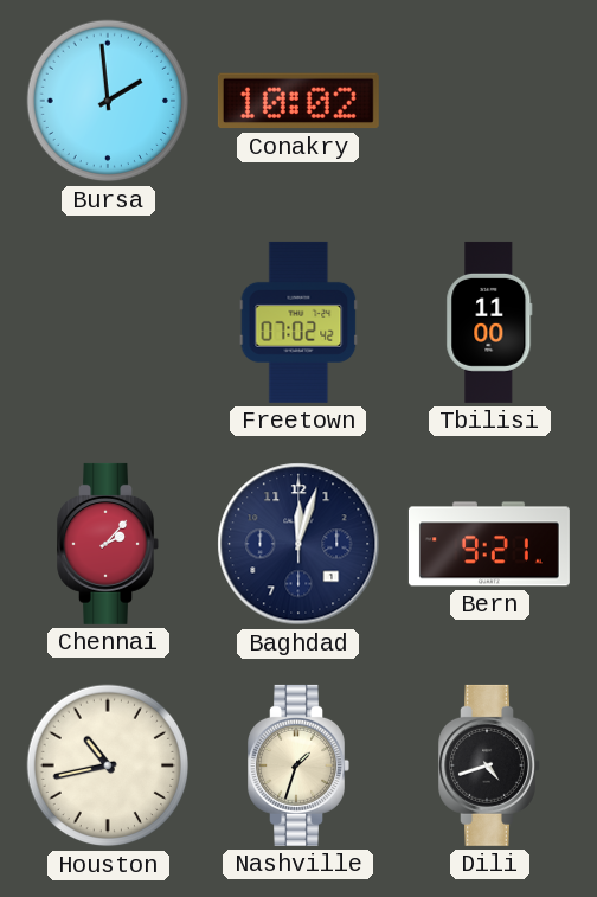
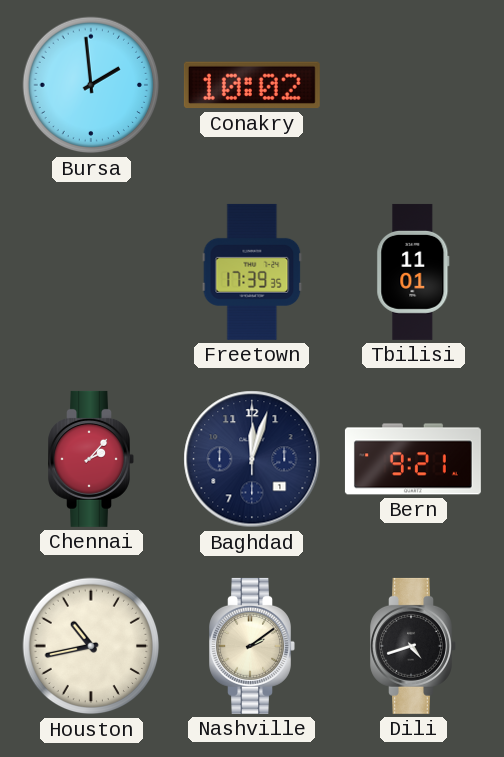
Freetown: 07:02 -> 17:39
Tbilisi: 11:00 -> 11:01
Nashville: 1:33 -> 2:09
